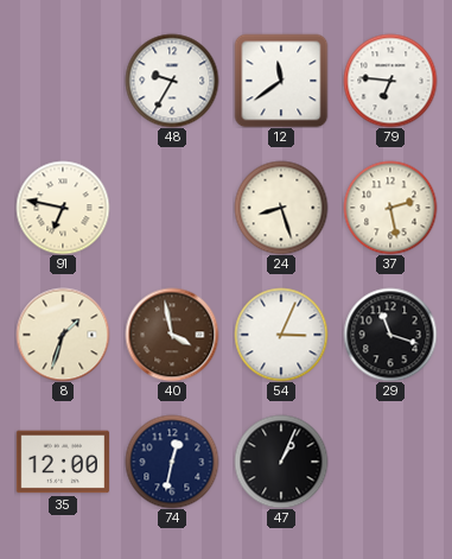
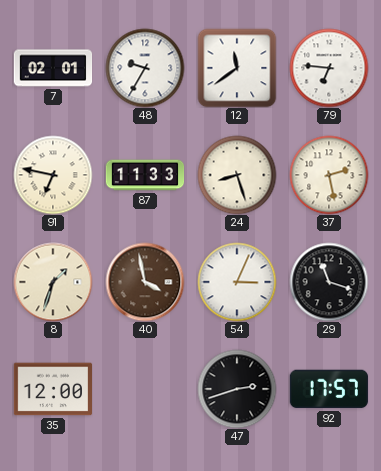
7: none -> 02:01
87: none -> 11:33
74: 12:32 -> none
47: 1:04 -> 2:42
92: none -> 17:57
